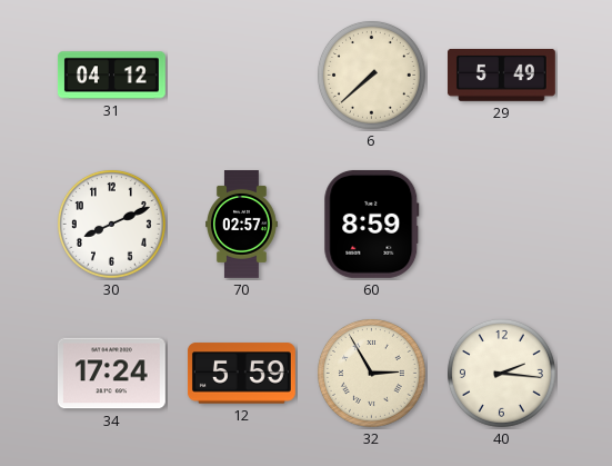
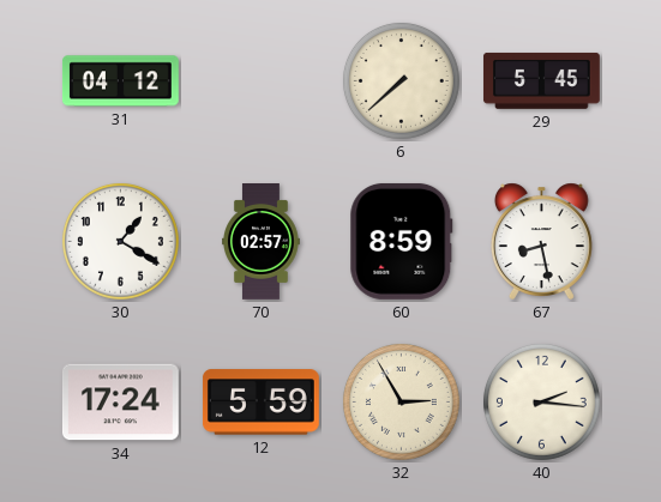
29: 5:49 -> 5:45
30: 8:11 -> 1:20
67: none -> 8:28
